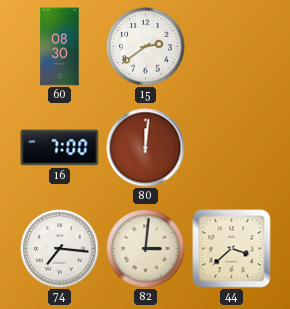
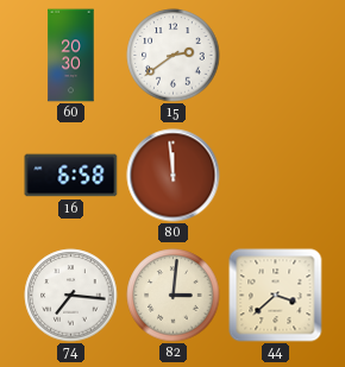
60: 08:30 -> 20:30
16: 7:00 -> 6:58
80: 12:01 -> 11:59
